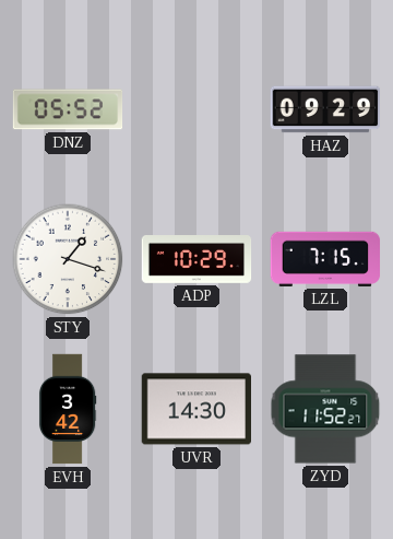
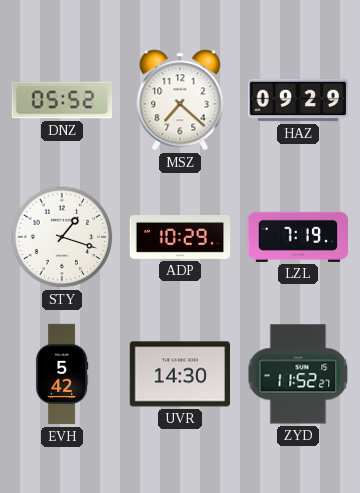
MSZ: none -> 7:22
LZL: 7:15 -> 7:19
EVH: 3:42 -> 5:42
